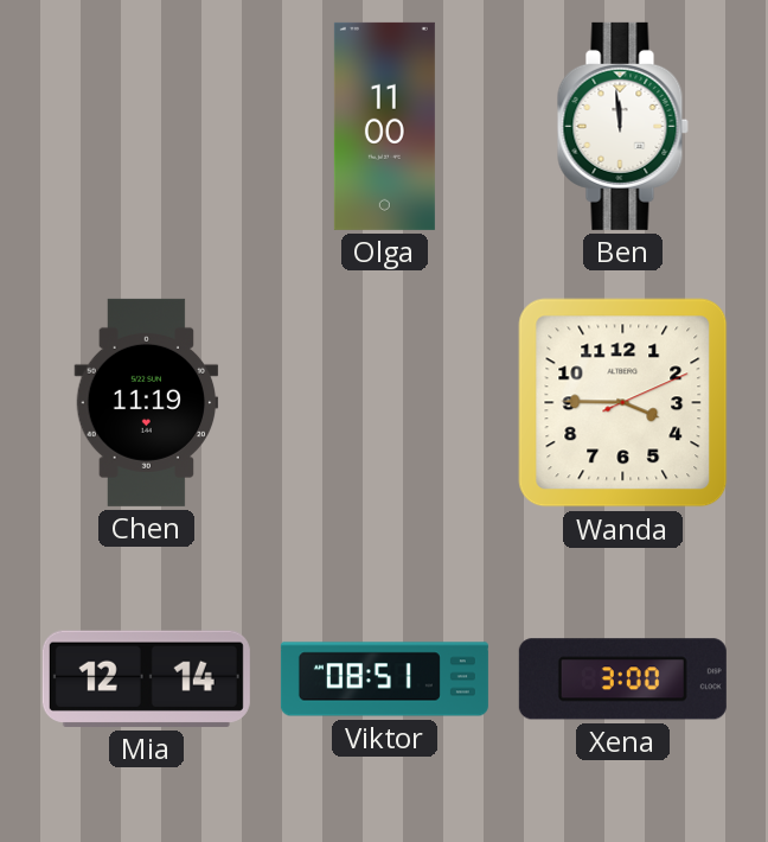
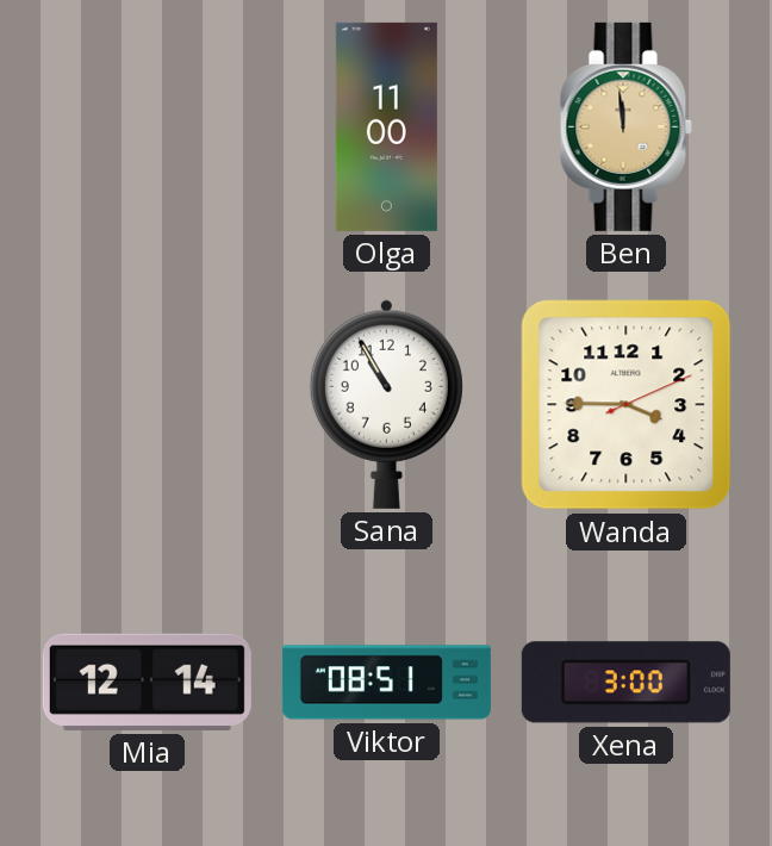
Ben dial: white -> champagne
Chen: 11:19 -> none
Sana: none -> 10:55
